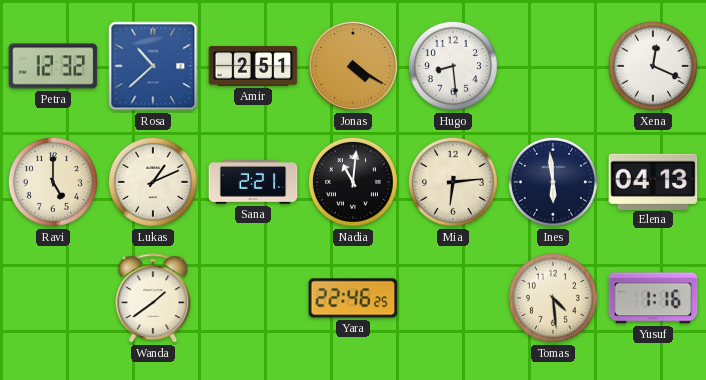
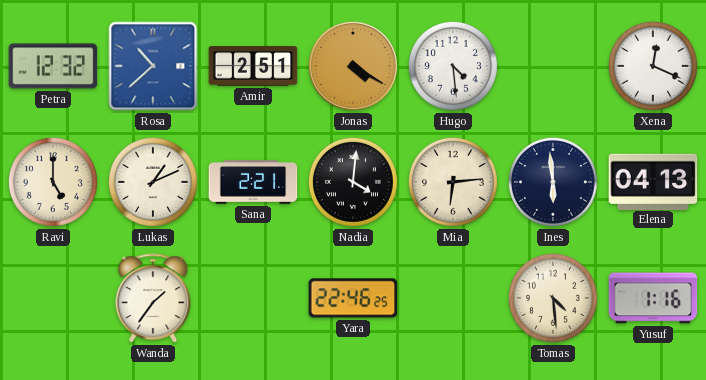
Hugo: 8:29 -> 4:29
Nadia: 11:01 -> 4:01
Wanda: 1:39 -> 1:36
